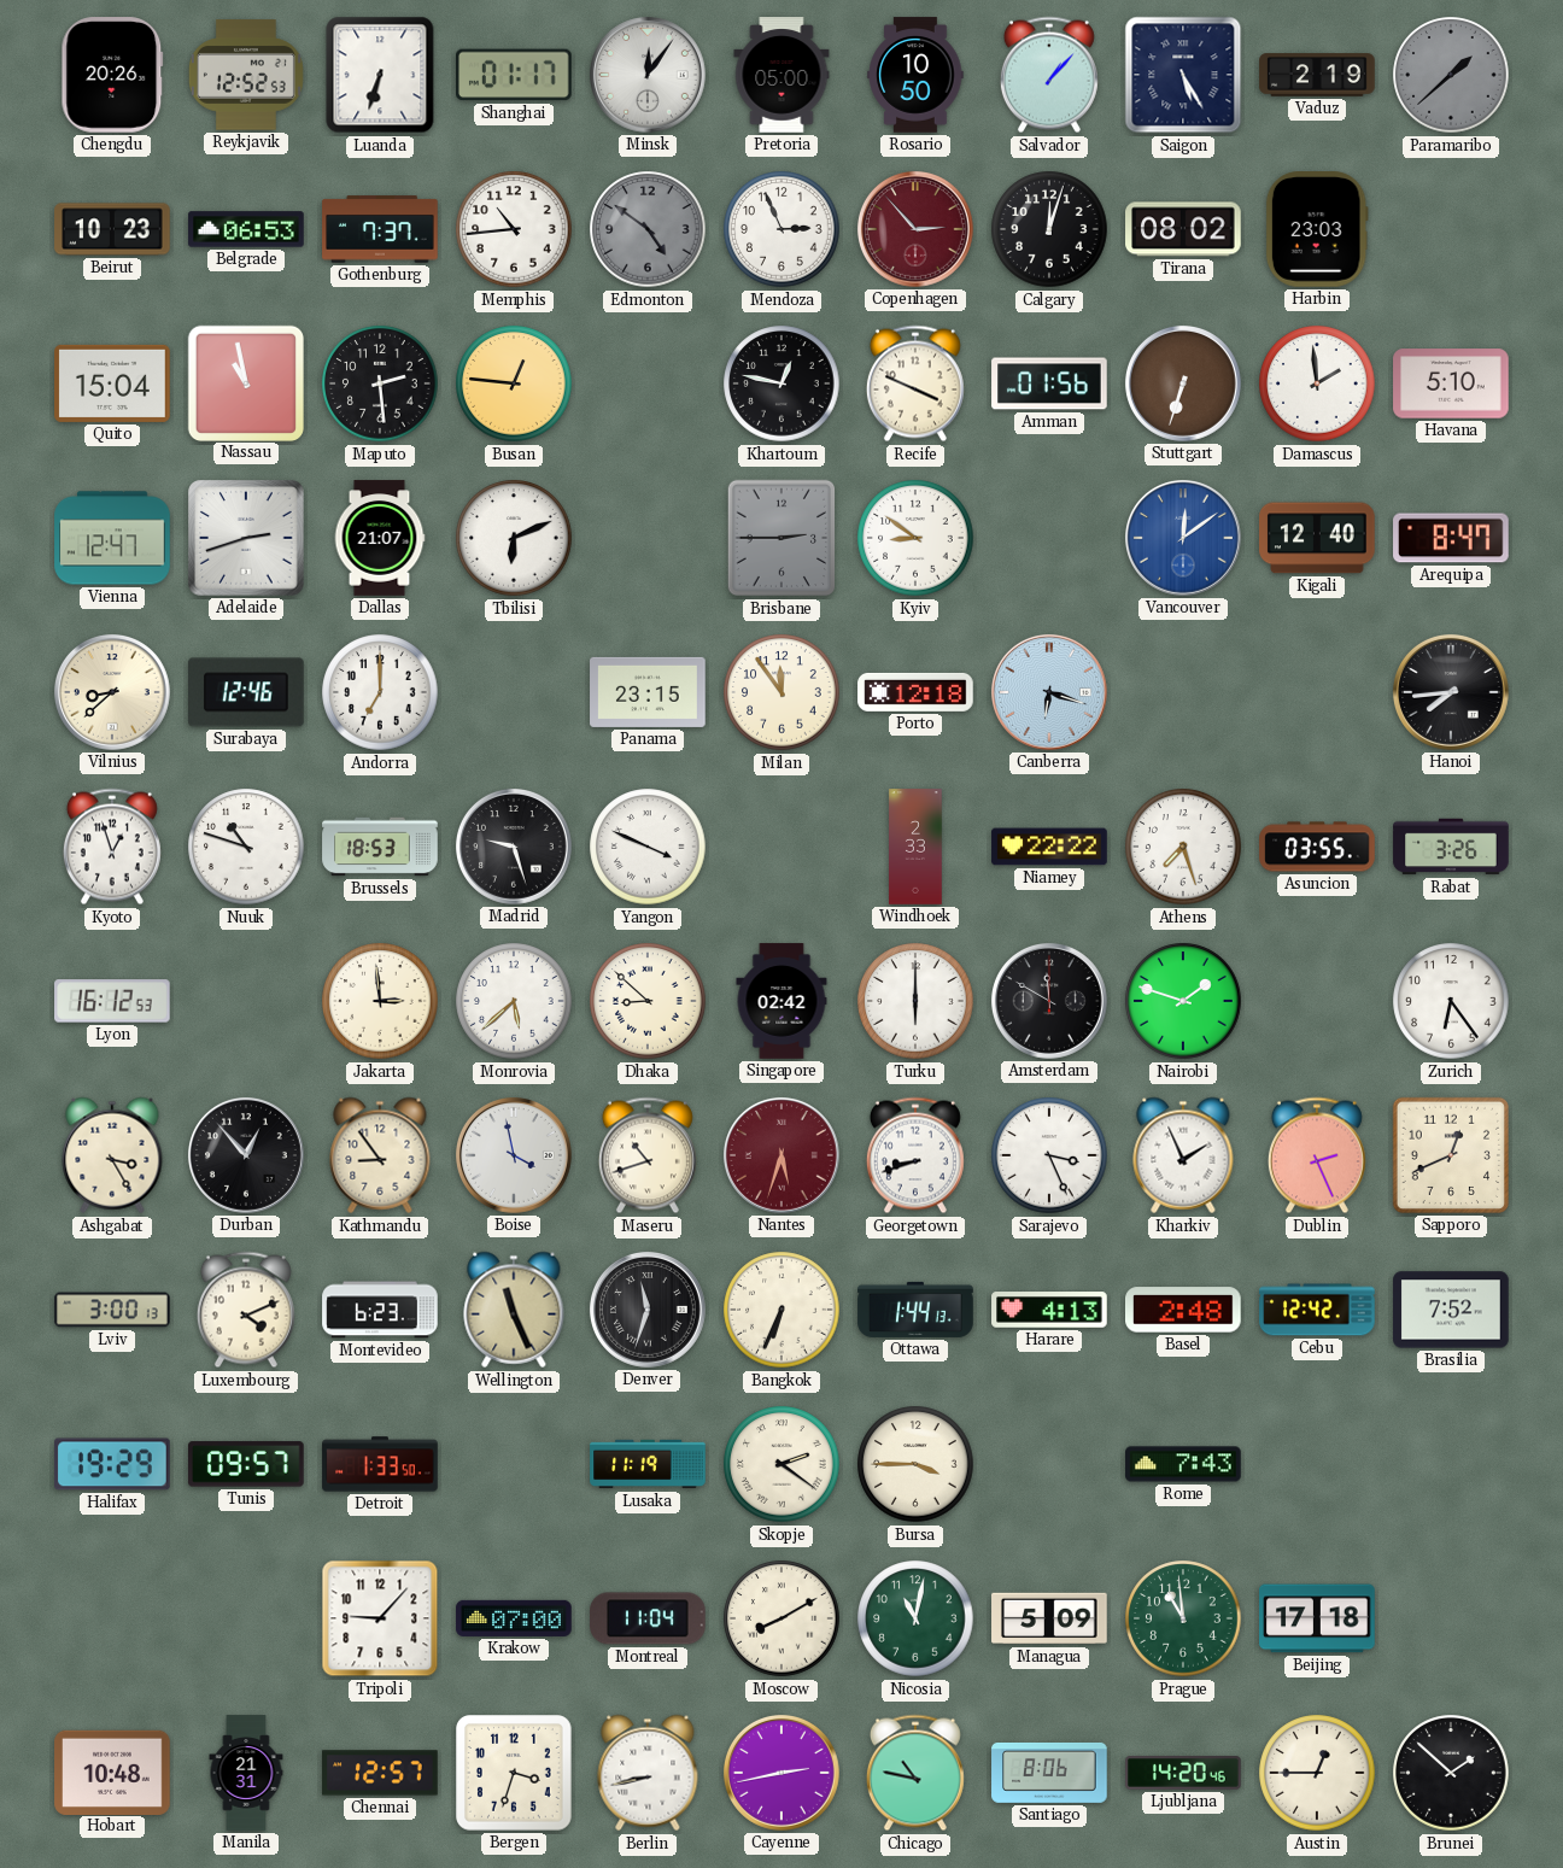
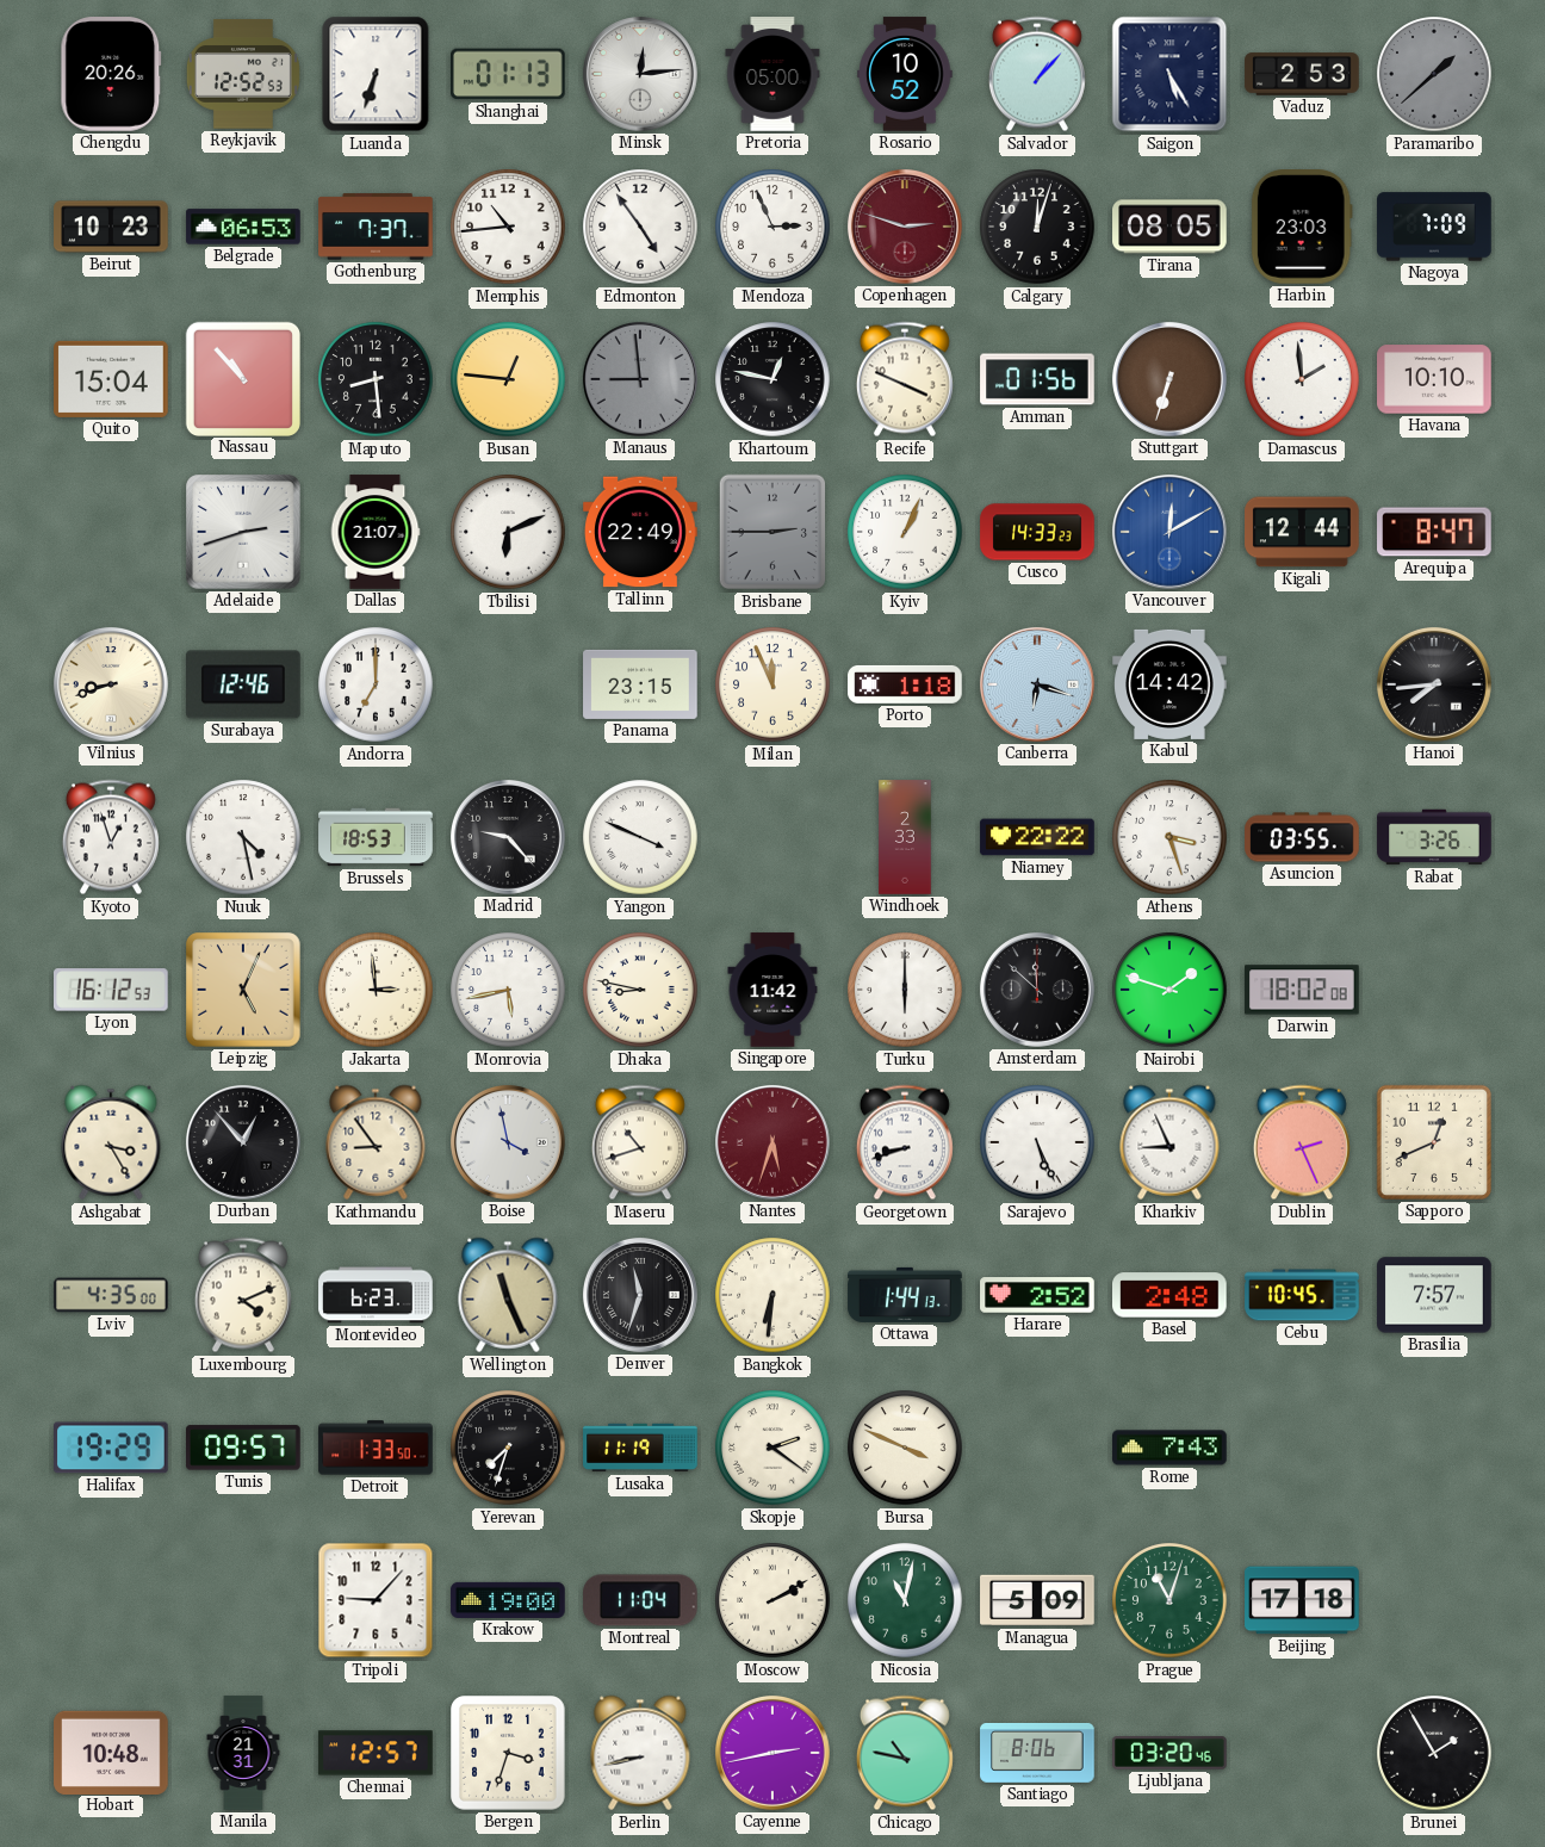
Shanghai: 01:17 -> 01:13
Minsk: 12:06 -> 12:14
Rosario: 10:50 -> 10:52
Vaduz: 2:19 -> 2:53
Edmonton: 4:51 -> 4:54
Edmonton dial: grey -> white
Copenhagen: 2:53 -> 2:48
Tirana: 08:02 -> 08:05
Nagoya: none -> 7:09
Nassau: 10:58 -> 10:53
Maputo: 2:29 -> 8:29
Manaus: none -> 8:59
Havana: 5:10 -> 10:10
Vienna: 12:47 -> none
Tallinn: none -> 22:49
Kyiv: 8:51 -> 1:04
Cusco: none -> 14:33
Vancouver: 12:09 -> 12:10
Kigali: 12:40 -> 12:44
Vilnius: 8:38 -> 8:42
Milan: 11:54 -> 11:56
Porto: 12:18 -> 1:18
Kabul: none -> 14:42
Nuuk: 10:48 -> 4:28
Madrid: 9:27 -> 9:23
Athens: 7:27 -> 3:27
Leipzig: none -> 5:04
Monrovia: 5:38 -> 5:43
Dhaka: 8:52 -> 8:47
Singapore: 02:42 -> 11:42
Amsterdam: 11:50 -> 11:52
Darwin: none -> 18:02
Zurich: 6:24 -> none
Sarajevo: 3:26 -> 5:26
Kharkiv: 1:56 -> 8:56
Lviv: 3:00 -> 4:35
Bangkok: 6:34 -> 6:31
Harare: 4:13 -> 2:52
Cebu: 12:42 -> 10:45
Brasilia: 7:52 -> 7:57
Yerevan: none -> 7:33
Bursa: 3:45 -> 3:49
Krakow: 07:00 -> 19:00
Moscow: 8:10 -> 2:10
Prague: 10:59 -> 11:03
Ljubljana: 14:20 -> 03:20
Austin: 12:45 -> none
Brunei: 1:52 -> 1:55
